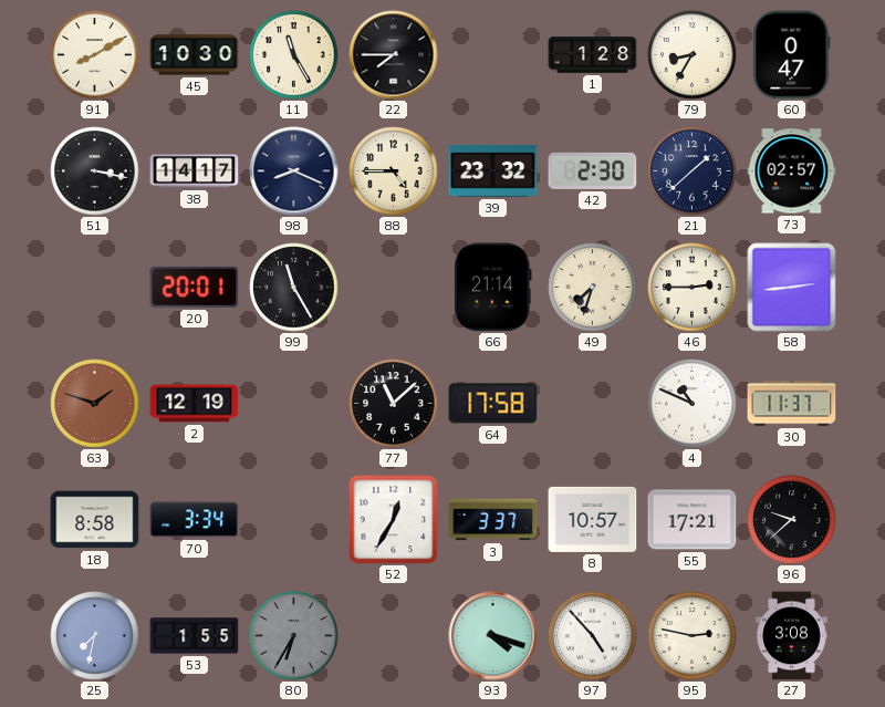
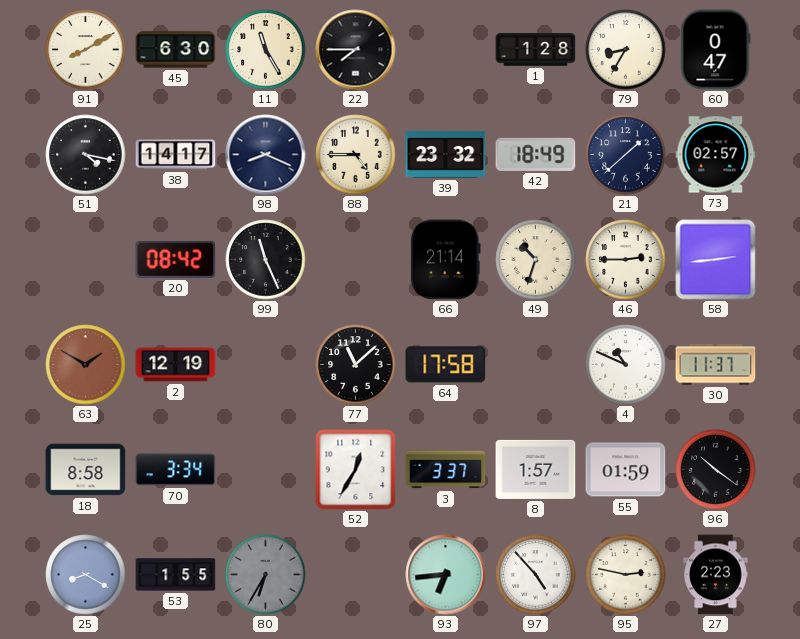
45: 10:30 -> 6:30
51: 3:17 -> 4:17
42: 2:30 -> 18:49
20: 20:01 -> 08:42
99: 11:25 -> 11:26
49: 7:33 -> 10:33
63: 1:48 -> 1:50
8: 10:57 -> 1:57
55: 17:21 -> 01:59
96: 9:38 -> 10:21
25: 7:32 -> 8:20
93: 4:18 -> 6:44
27: 3:08 -> 2:23
